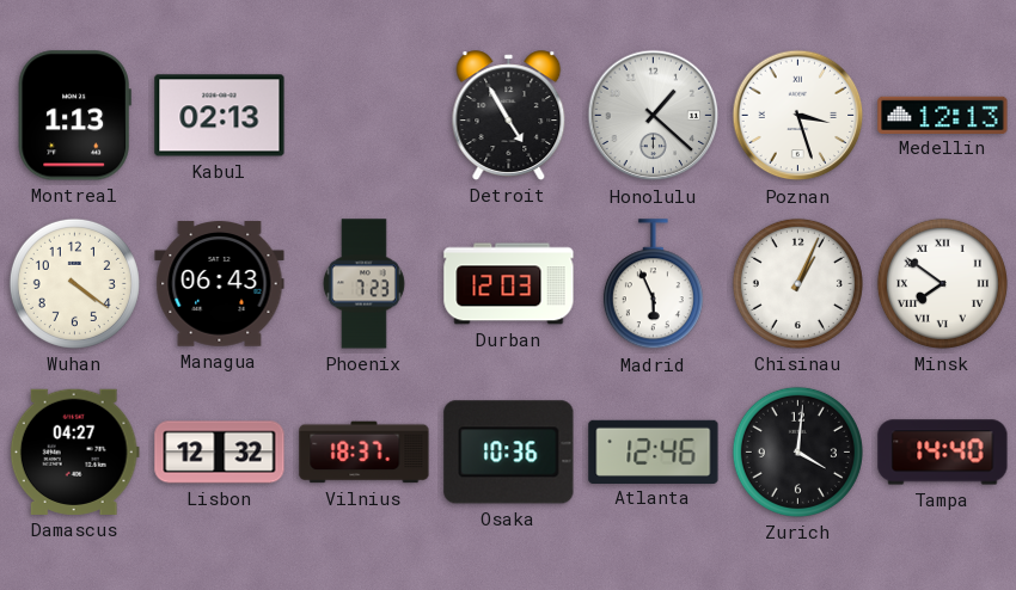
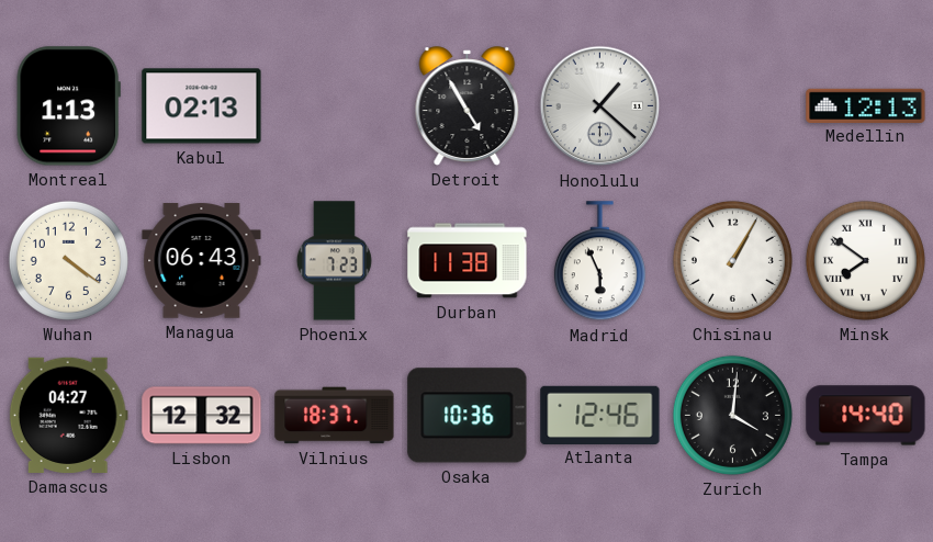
Poznan: 3:27 -> none
Durban: 12:03 -> 11:38
Chisinau: 1:04 -> 1:05
